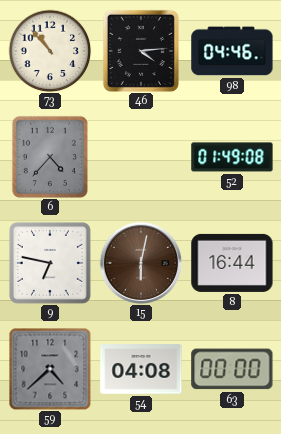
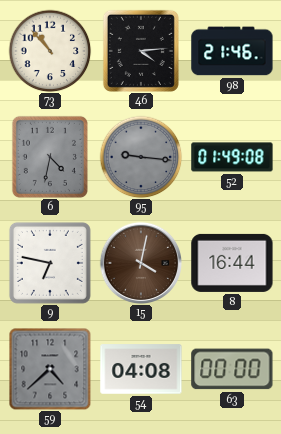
98: 04:46 -> 21:46
6: 4:37 -> 4:32
95: none -> 9:16
15: 6:02 -> 4:02
